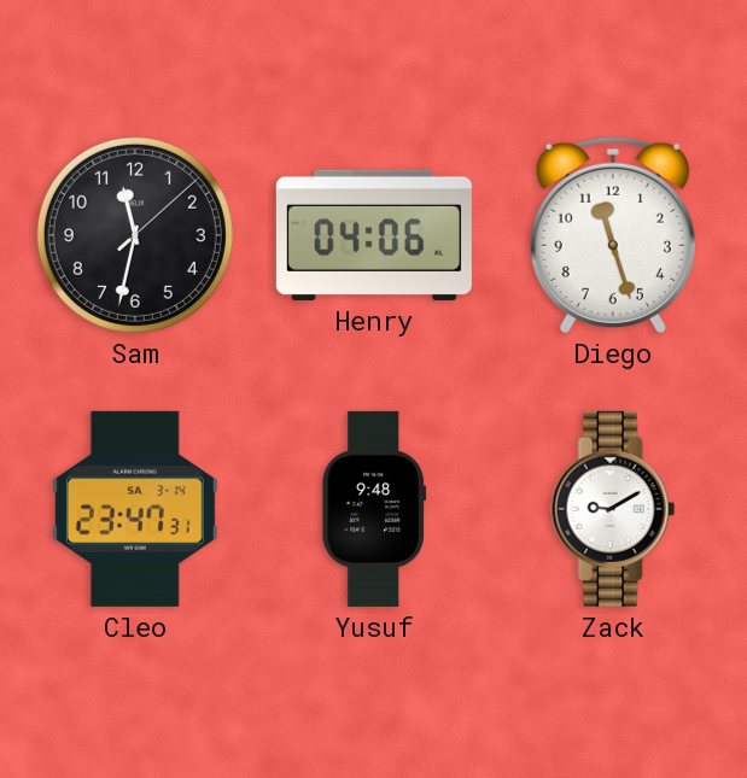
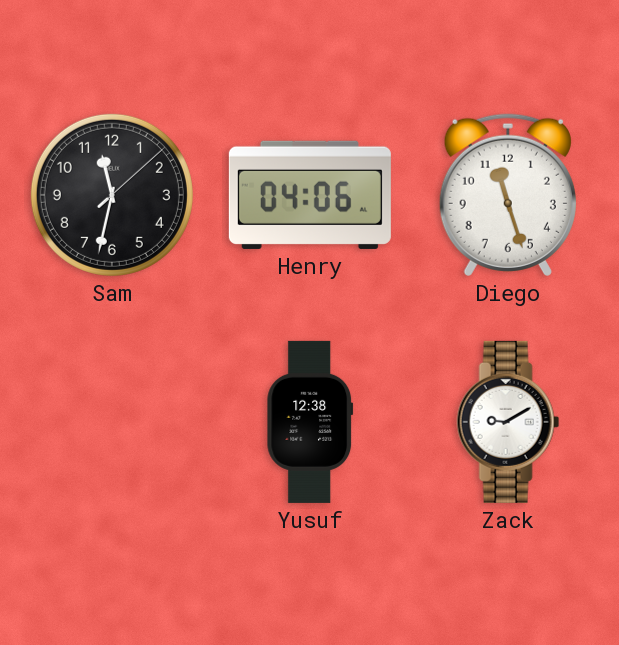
Cleo: 23:47 -> none
Yusuf: 9:48 -> 12:38
